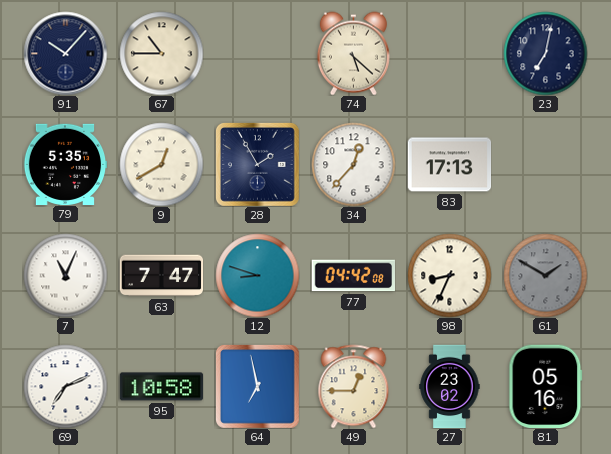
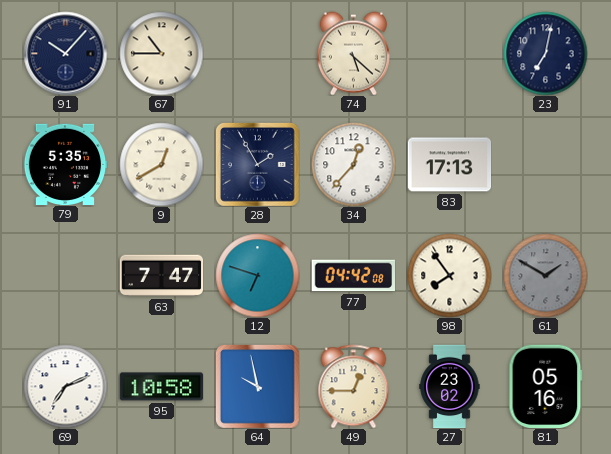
7: 11:04 -> none
12: 8:48 -> 6:48
98: 8:34 -> 7:54
64: 6:58 -> 9:58
